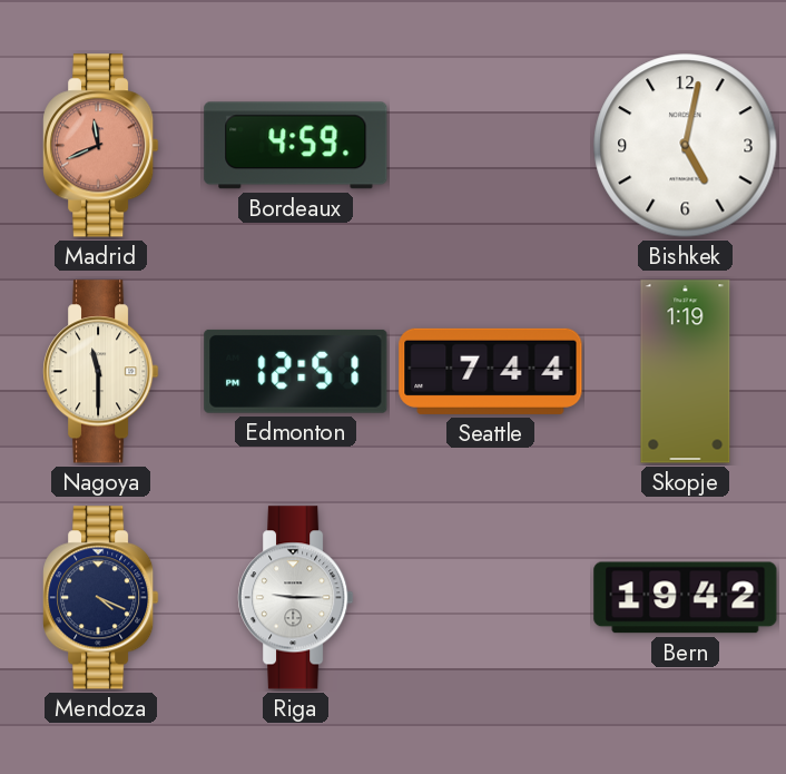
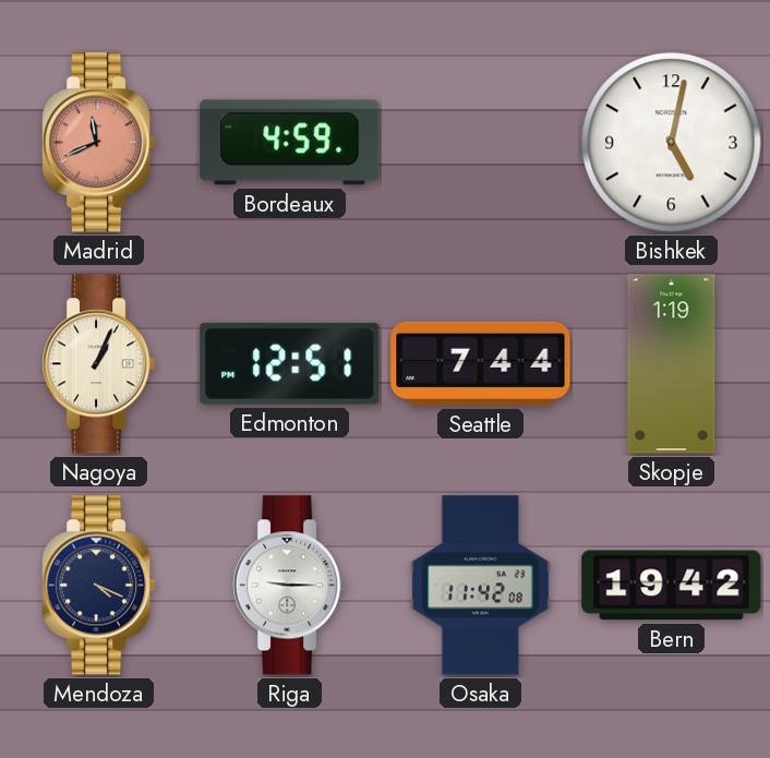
Nagoya: 11:30 -> 1:04
Osaka: none -> 11:42
